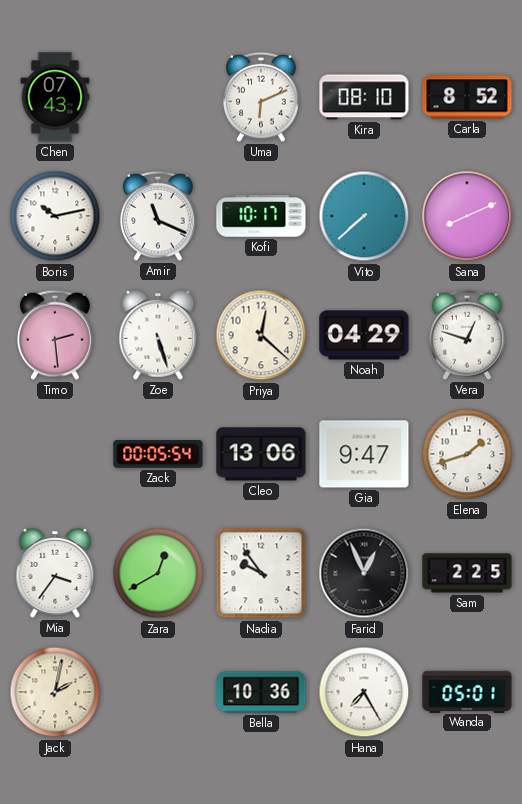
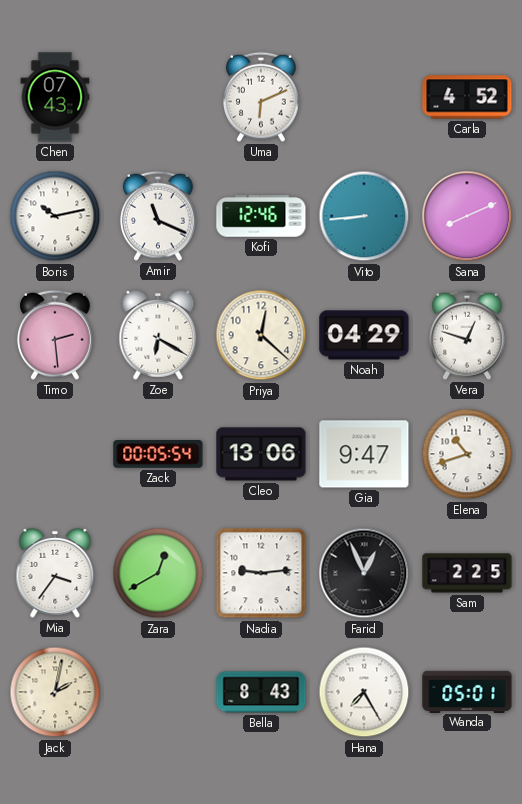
Kira: 08:10 -> none
Carla: 8:52 -> 4:52
Kofi: 10:17 -> 12:46
Vito: 7:38 -> 8:44
Zoe: 5:27 -> 6:20
Elena: 1:42 -> 10:42
Nadia: 9:54 -> 9:14
Bella: 10:36 -> 8:43
